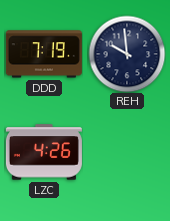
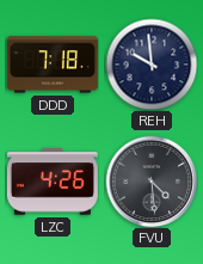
DDD: 7:19 -> 7:18
FVU: none -> 4:29
